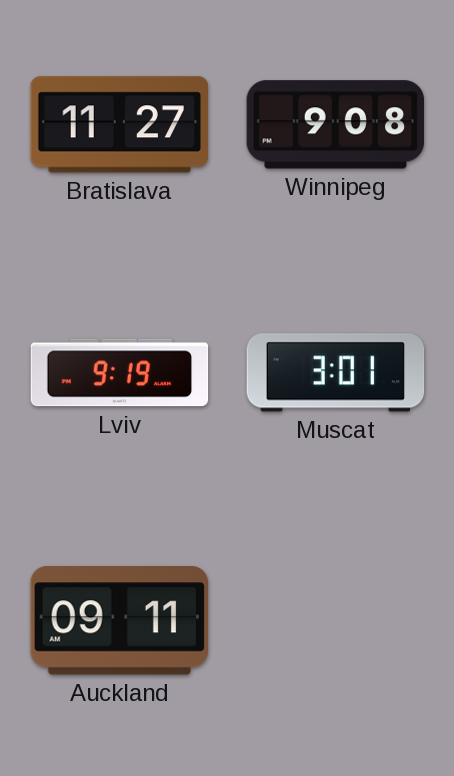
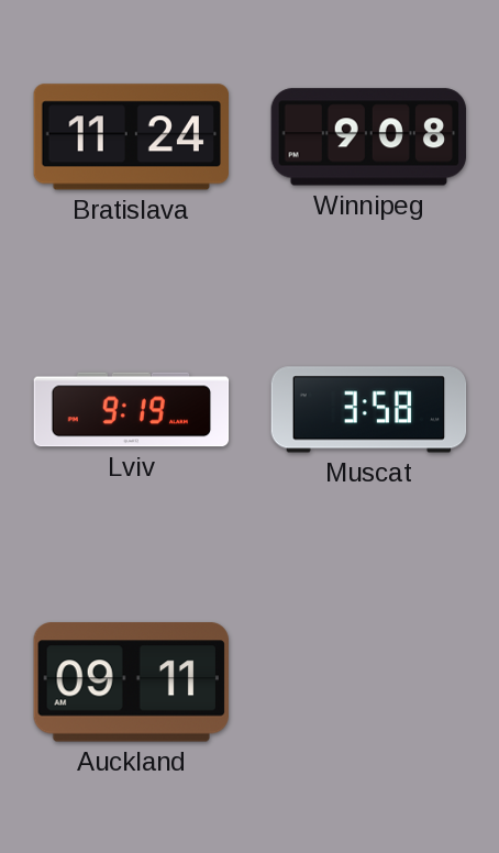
Bratislava: 11:27 -> 11:24
Muscat: 3:01 -> 3:58
